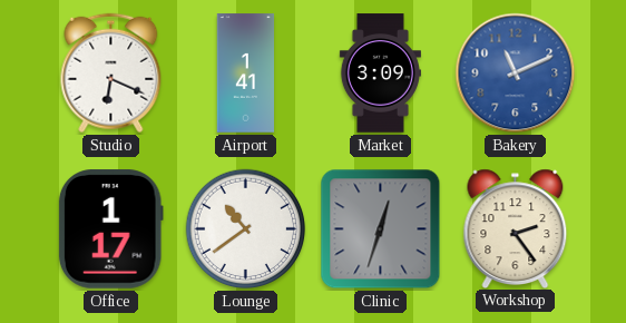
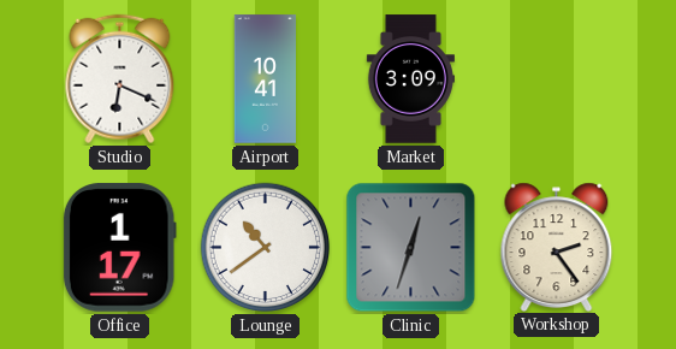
Airport: 1:41 -> 10:41
Bakery: 11:11 -> none
